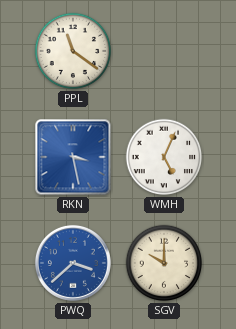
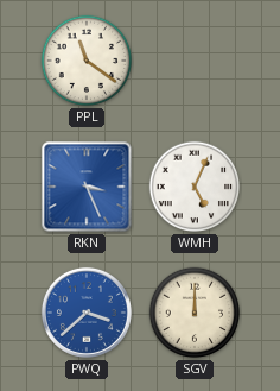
RKN: 3:28 -> 3:26
SGV: 10:00 -> 12:00
